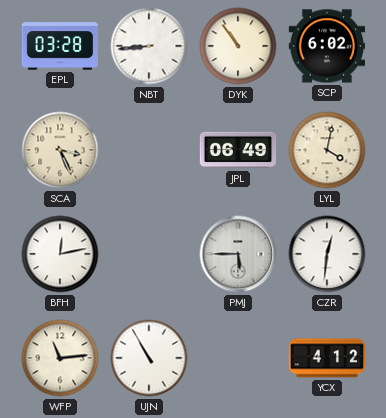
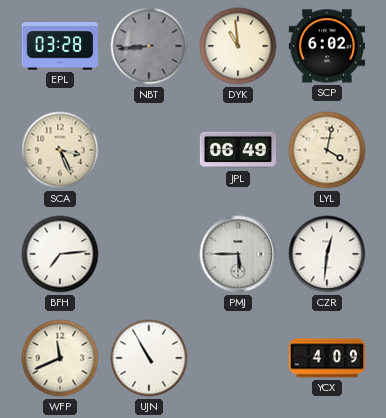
NBT dial: white -> grey
DYK: 10:54 -> 10:59
BFH: 12:13 -> 7:14
WFP: 11:14 -> 11:41
YCX: 4:12 -> 4:09
